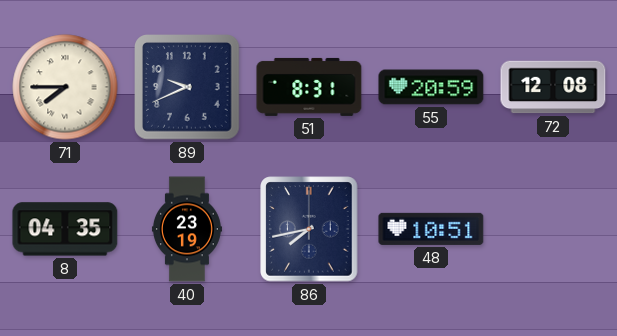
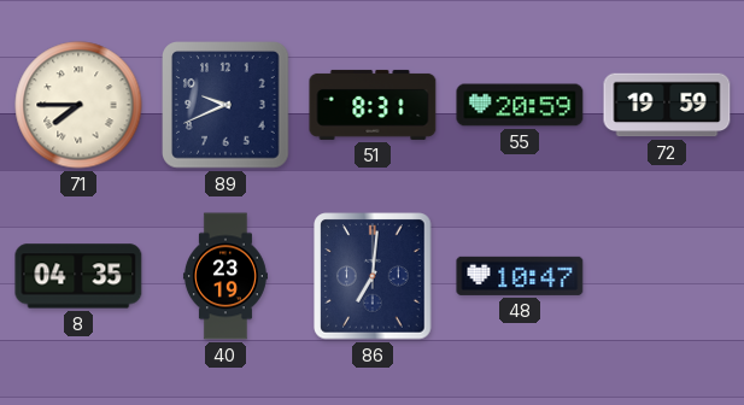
72: 12:08 -> 19:59
86: 7:43 -> 7:01
48: 10:51 -> 10:47
